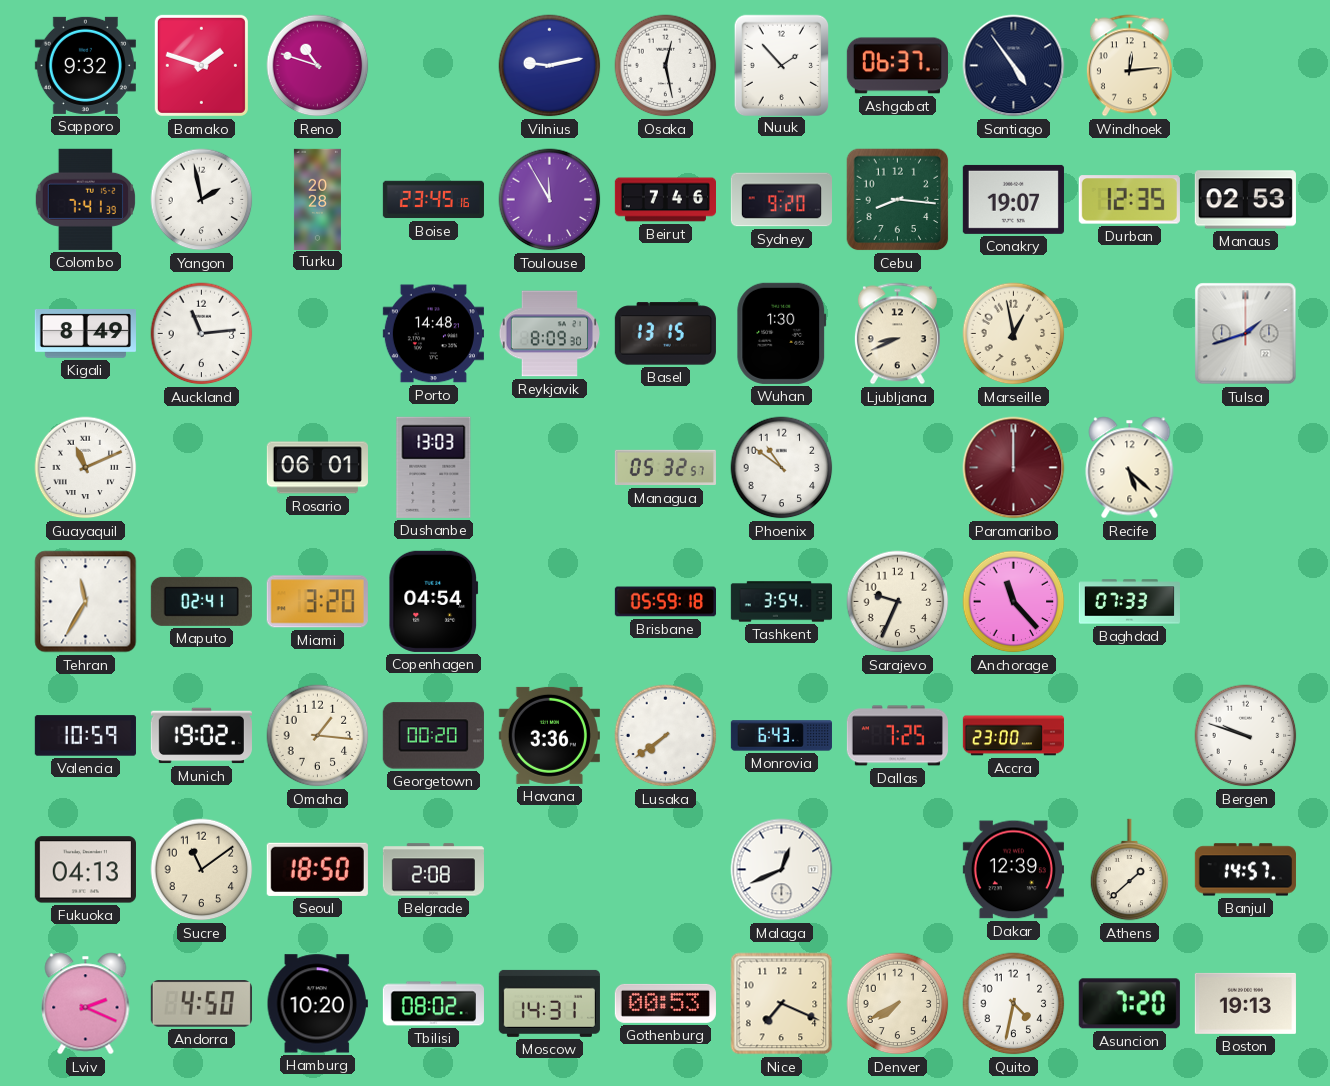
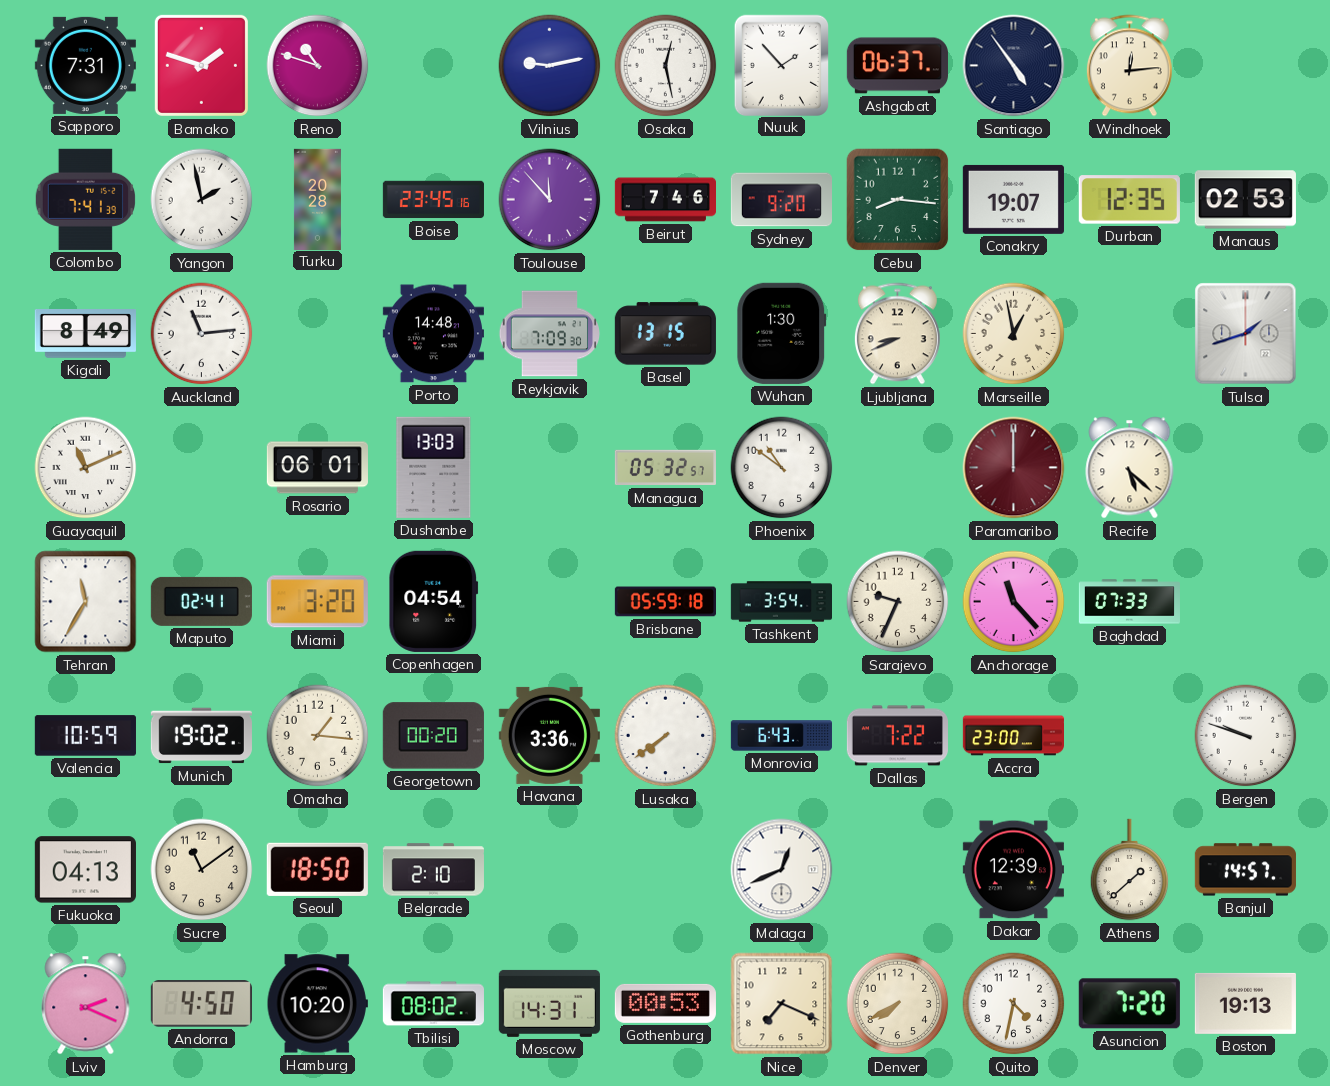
Sapporo: 9:32 -> 7:31
Toulouse: 11:55 -> 11:53
Reykjavik: 8:09 -> 7:09
Dallas: 7:25 -> 7:22
Belgrade: 2:08 -> 2:10
